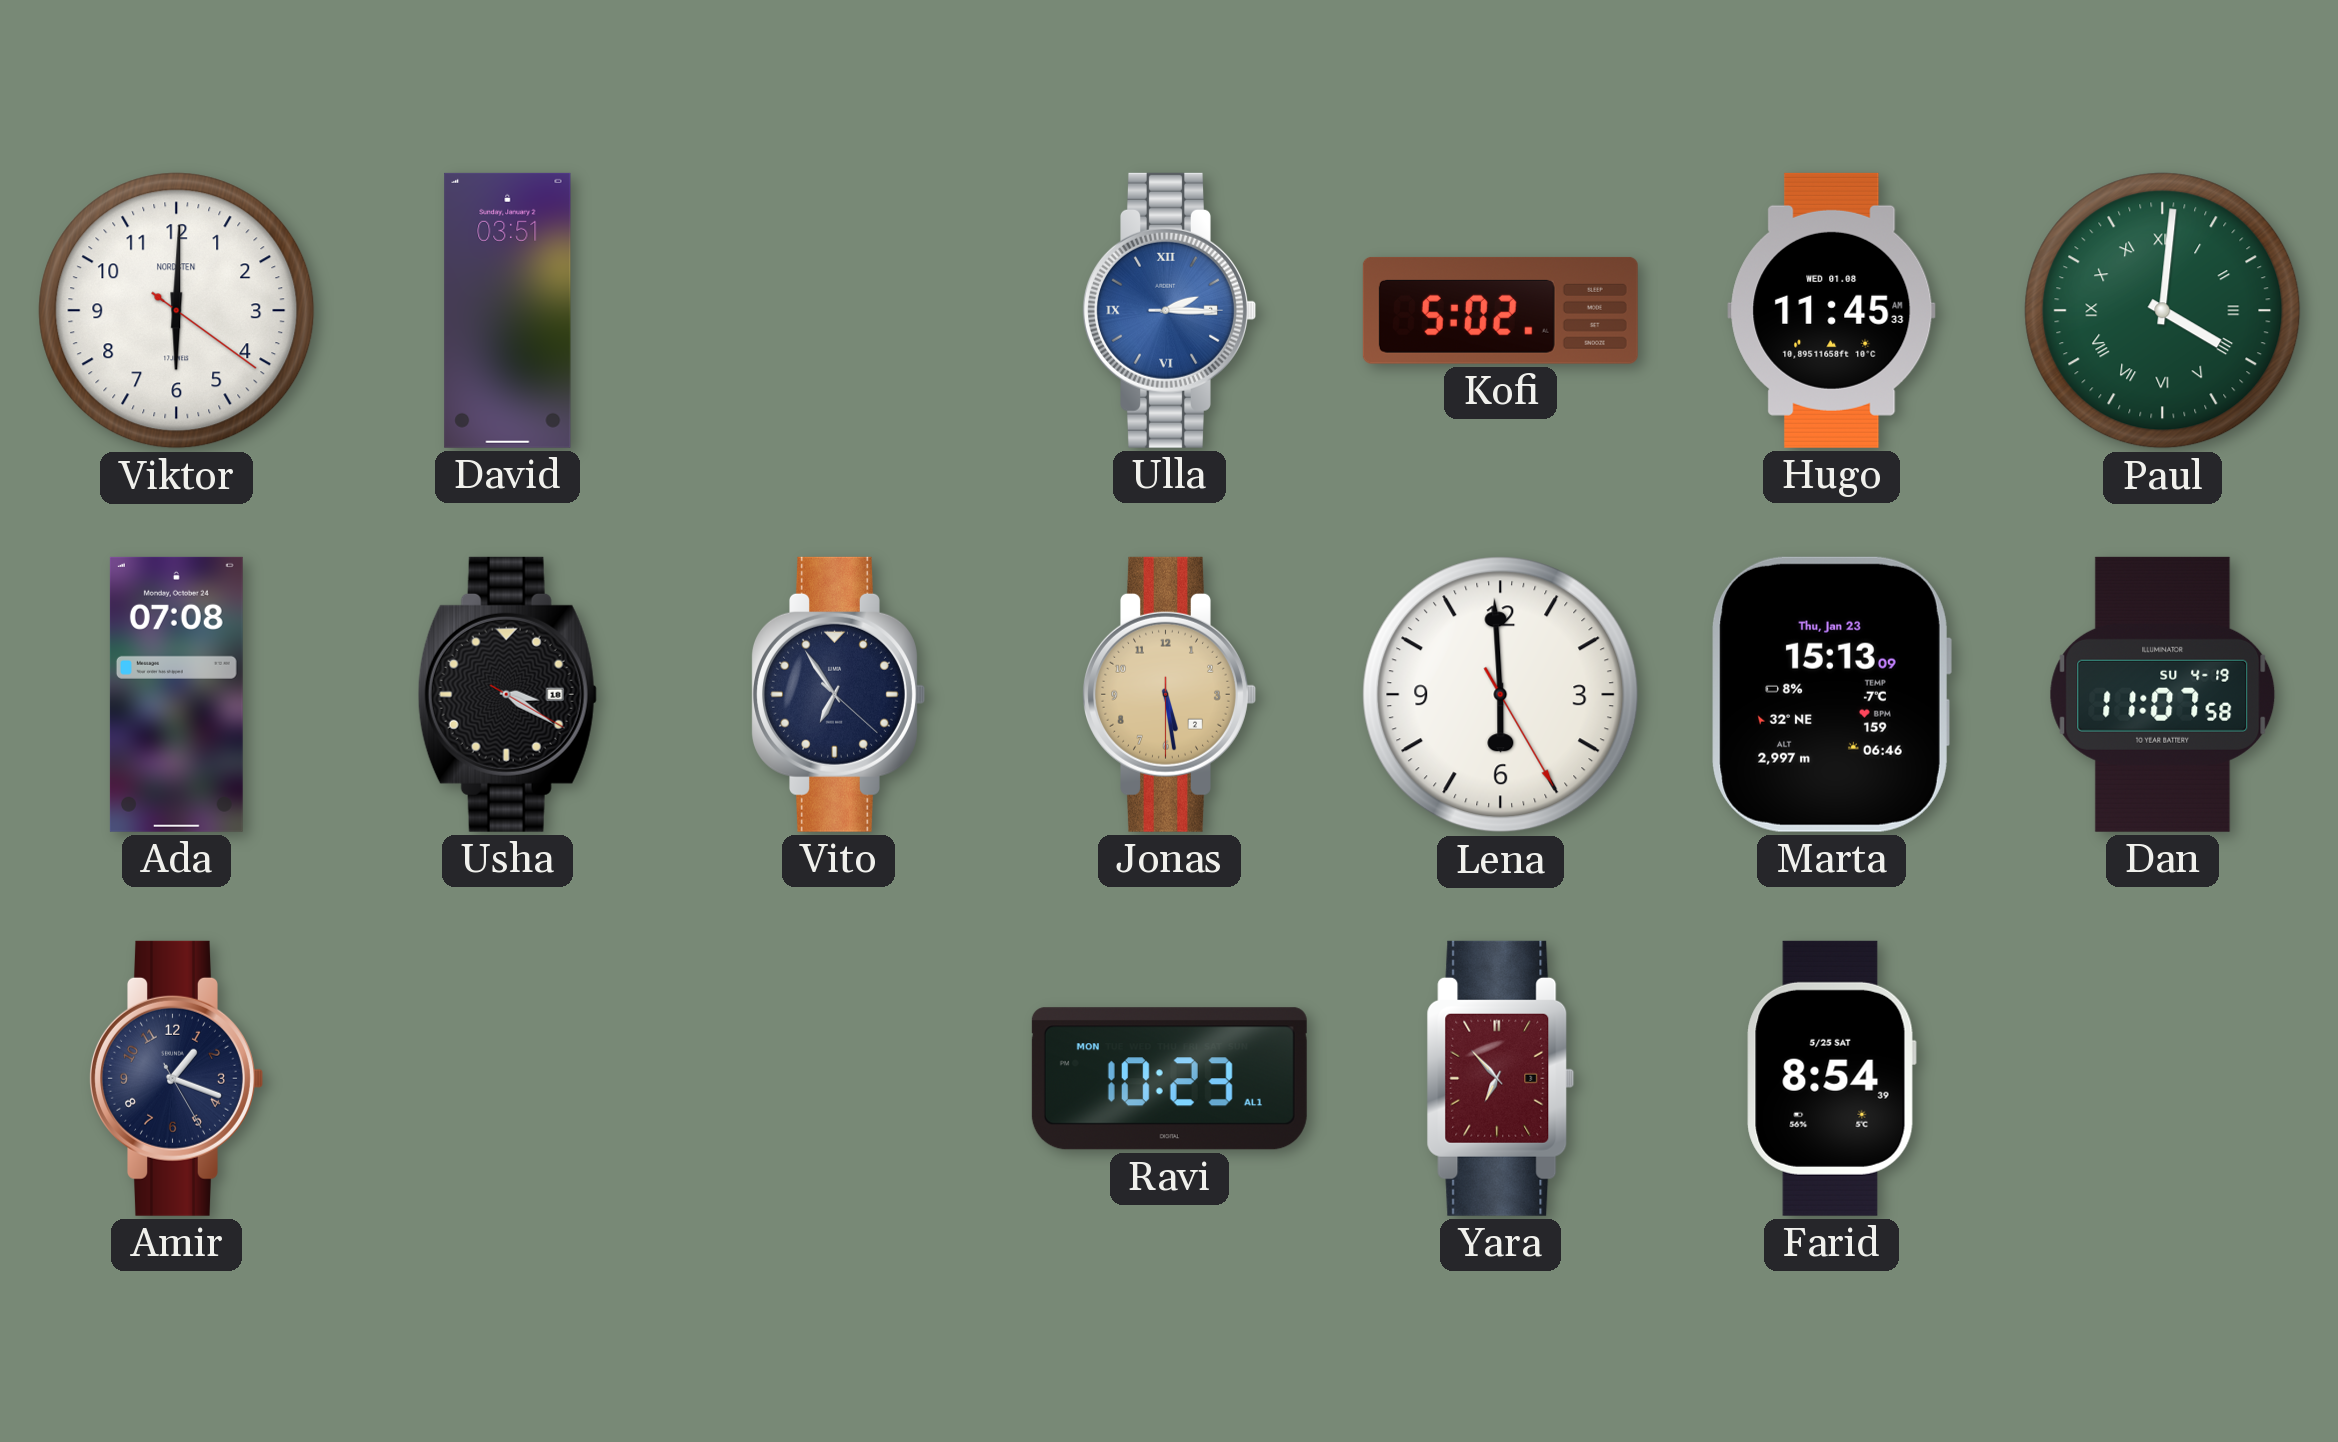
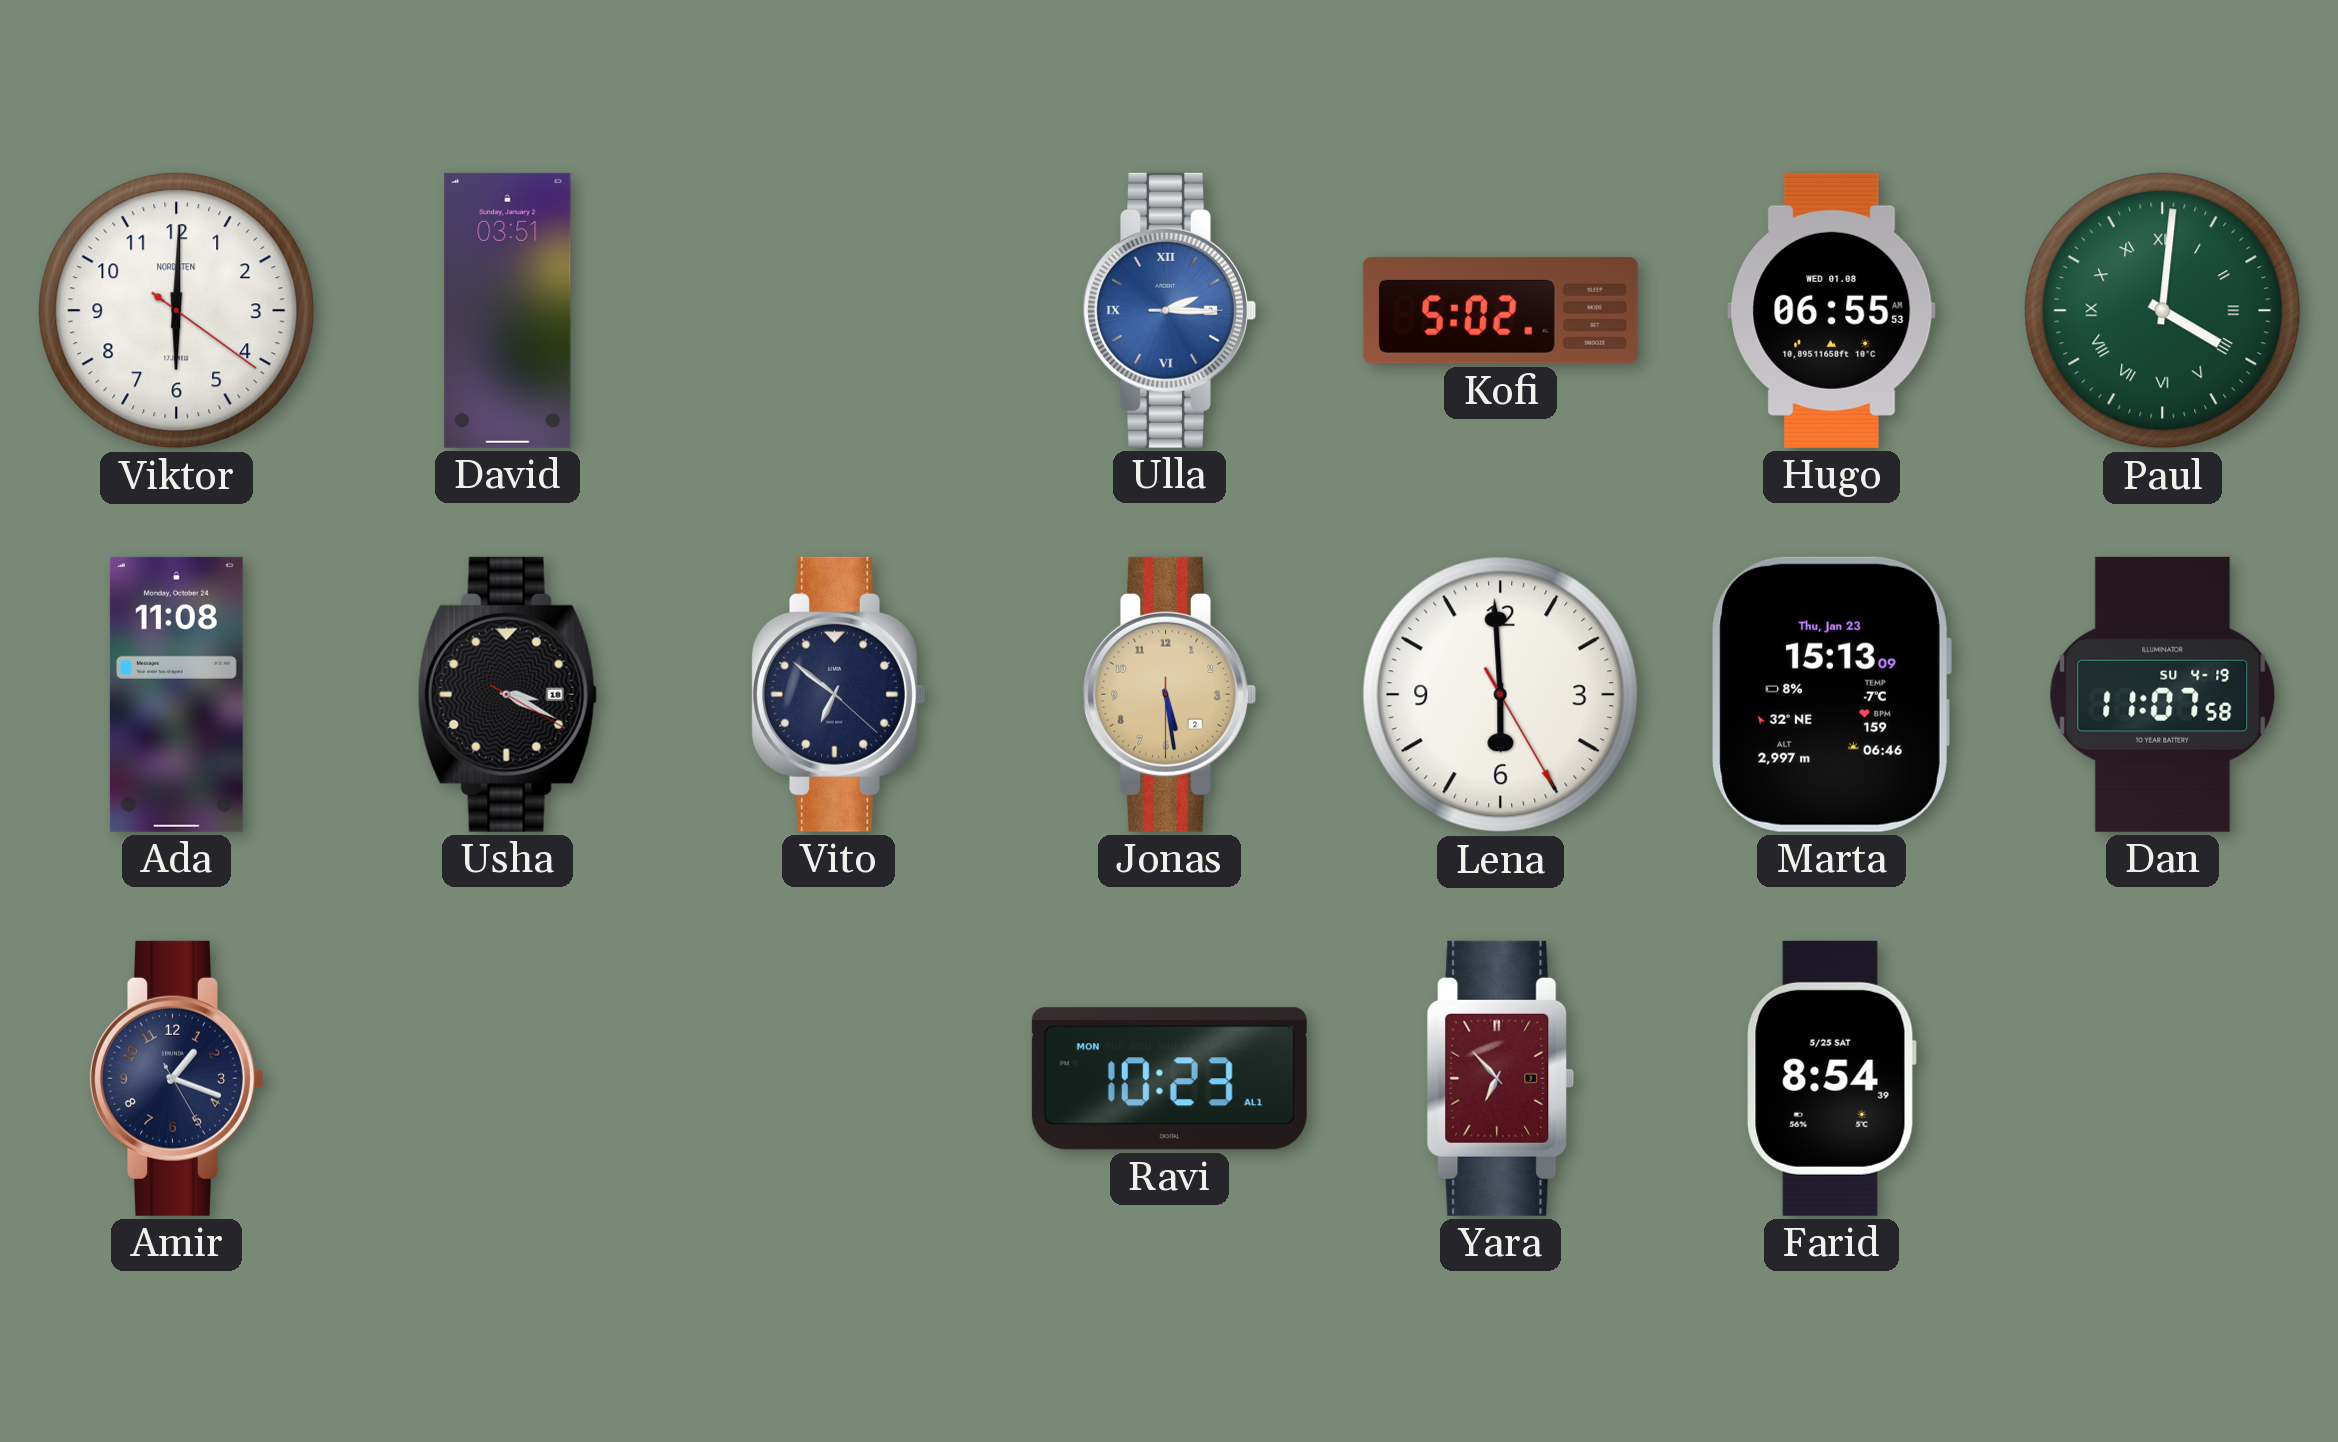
Hugo: 11:45 -> 06:55
Ada: 07:08 -> 11:08
Usha: 3:20 -> 3:19
Vito: 6:54 -> 6:51
